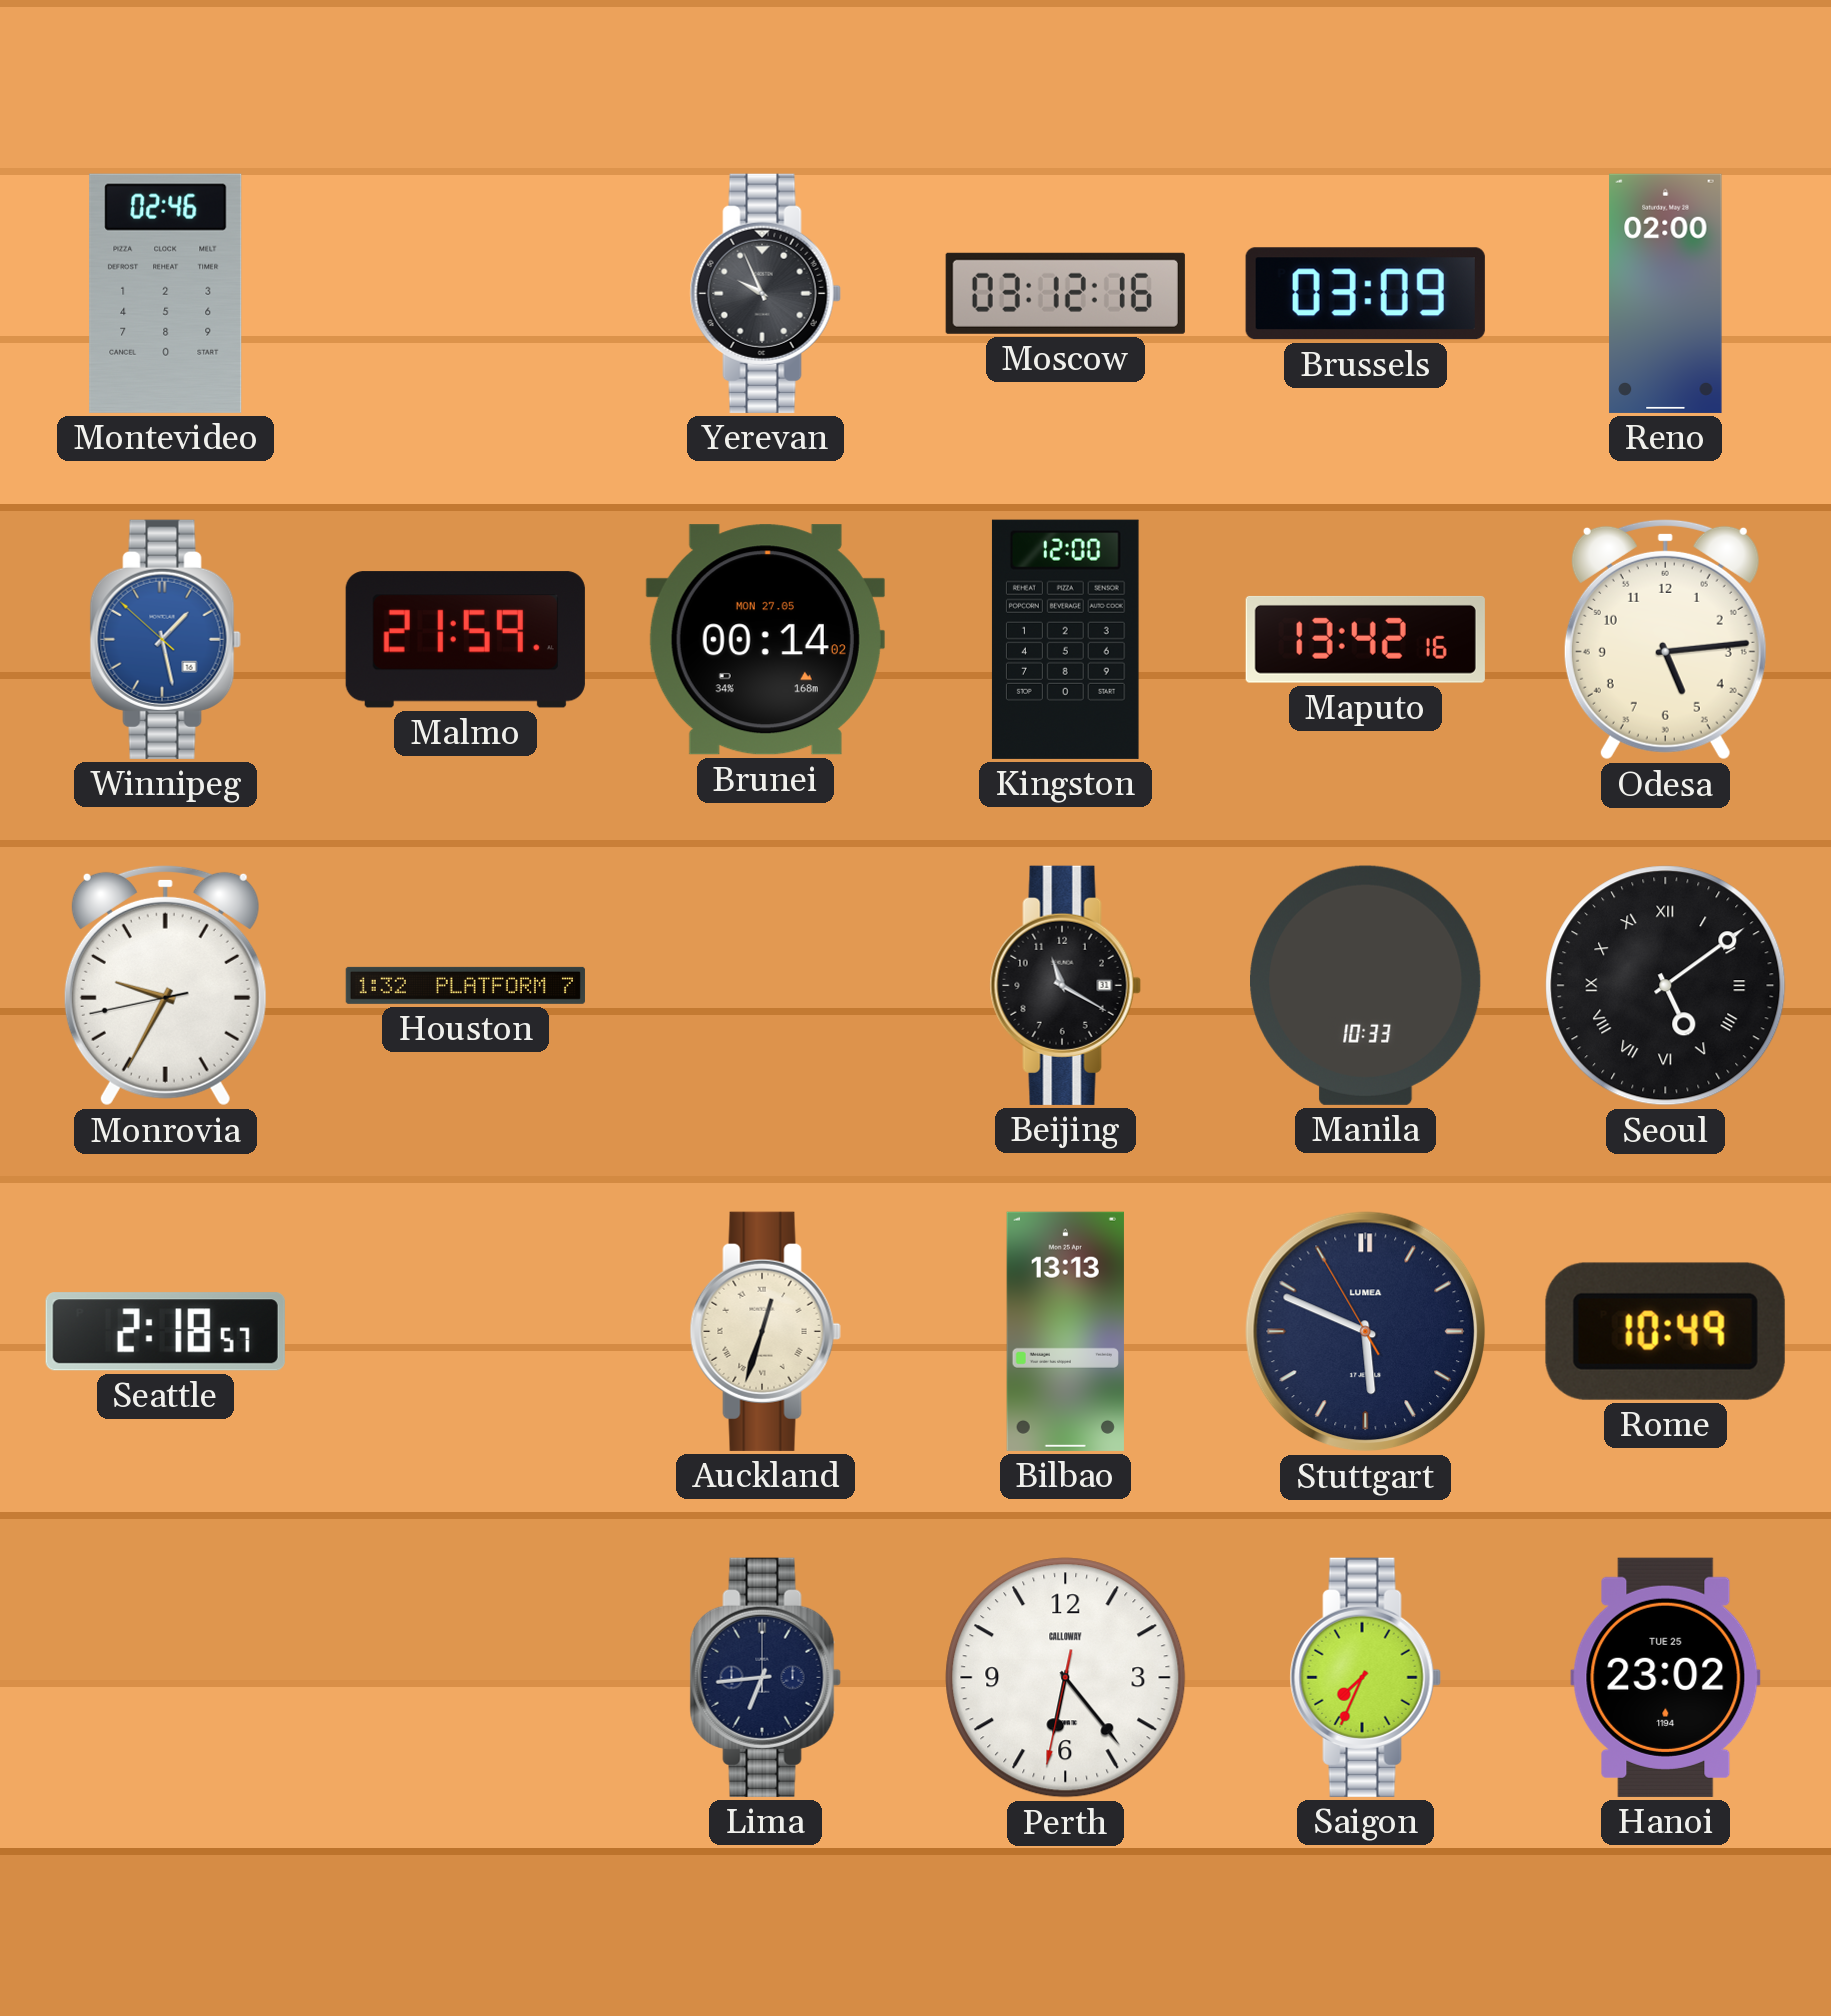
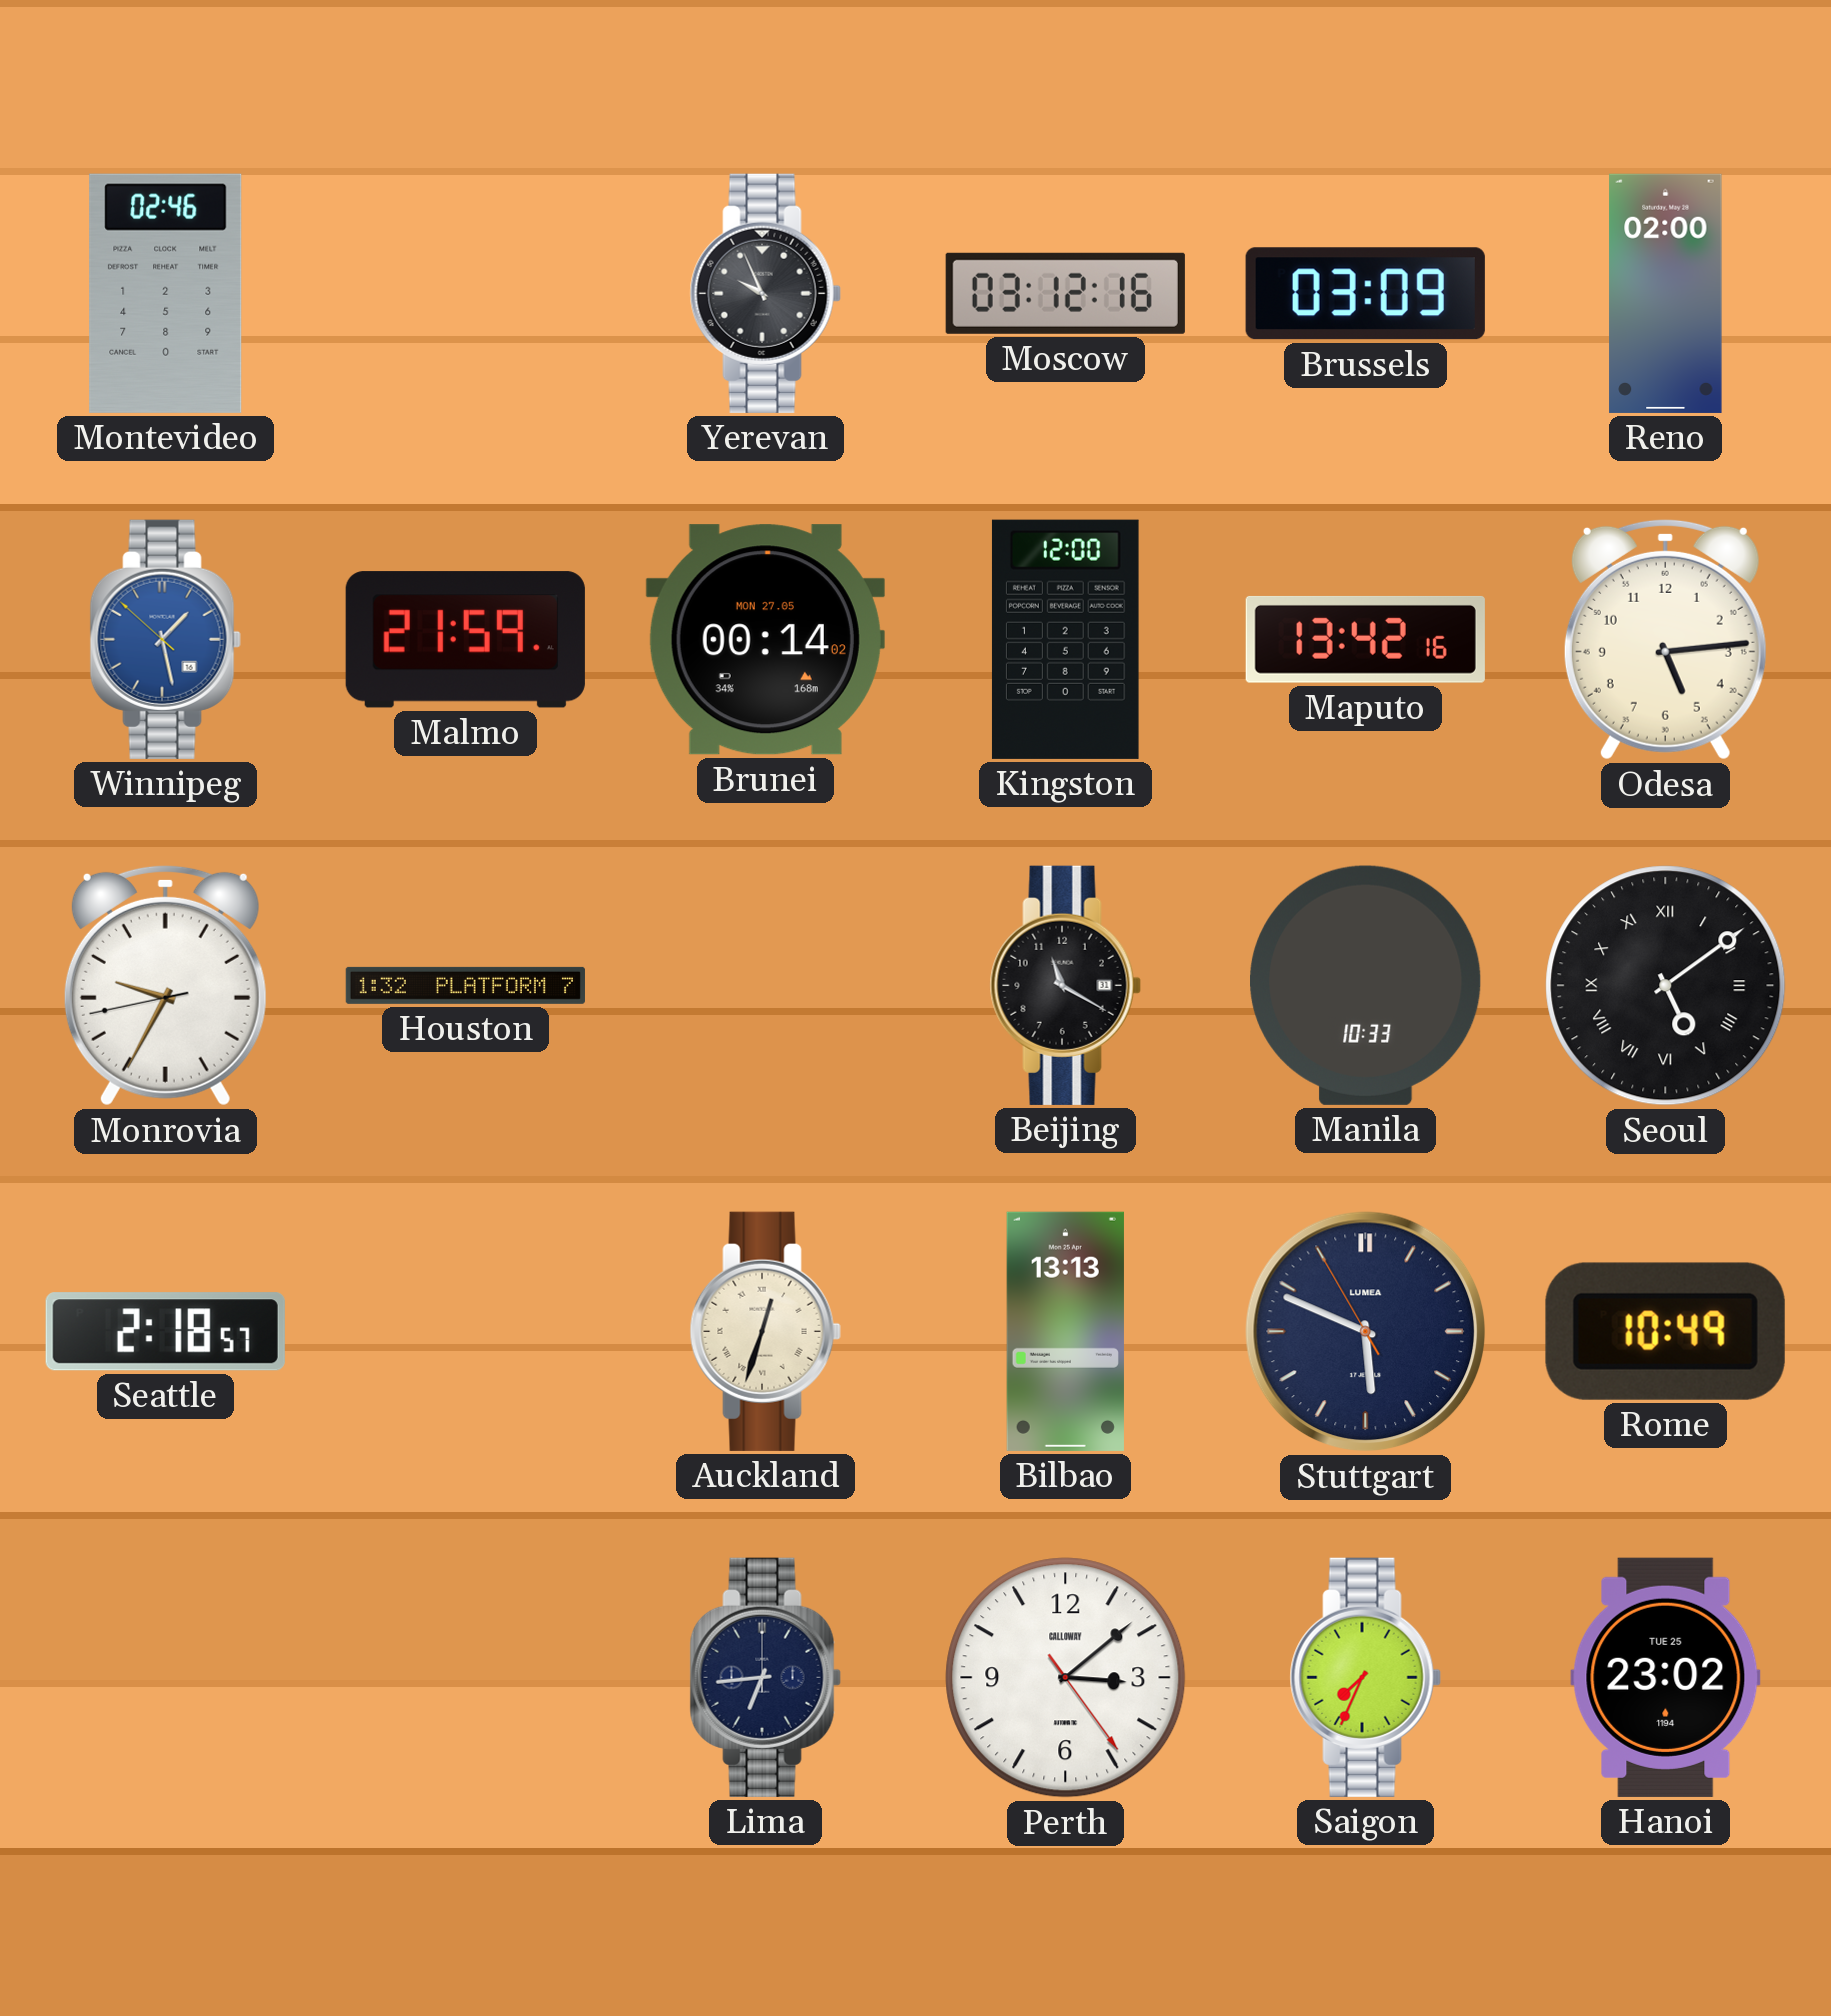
Perth: 6:23 -> 3:08
